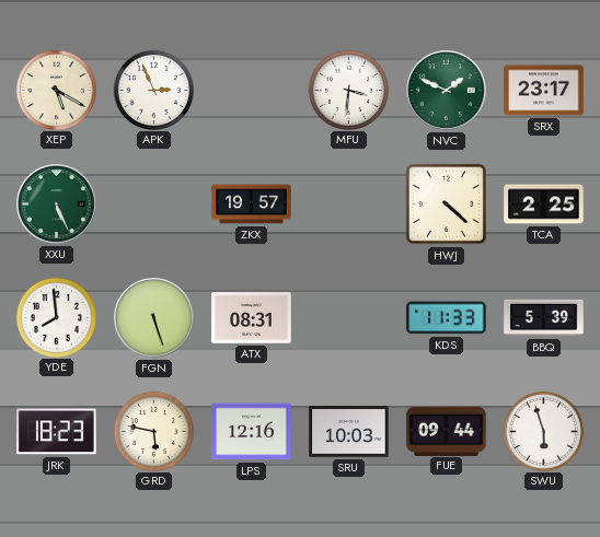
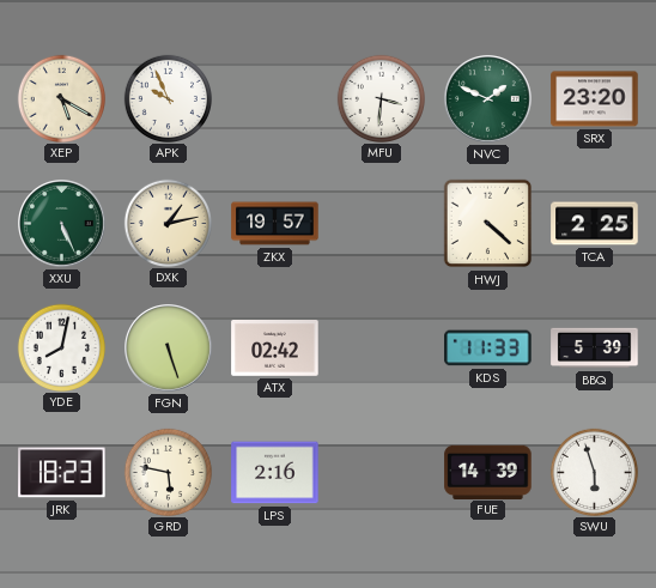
APK: 2:56 -> 9:56
SRX: 23:17 -> 23:20
DXK: none -> 1:13
YDE: 7:59 -> 8:02
ATX: 08:31 -> 02:42
LPS: 12:16 -> 2:16
SRU: 10:03 -> none
FUE: 09:44 -> 14:39
